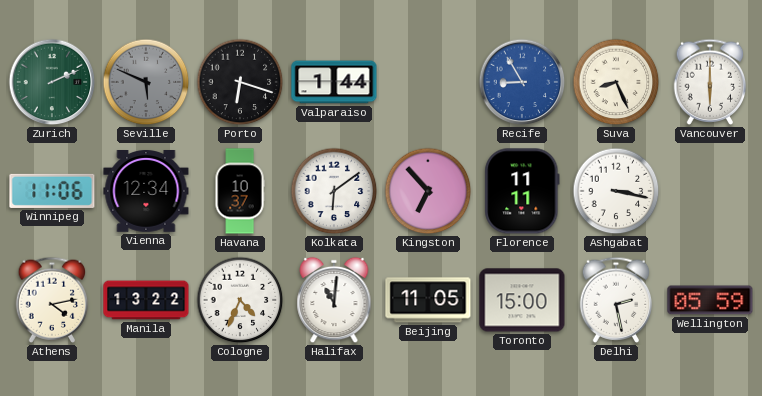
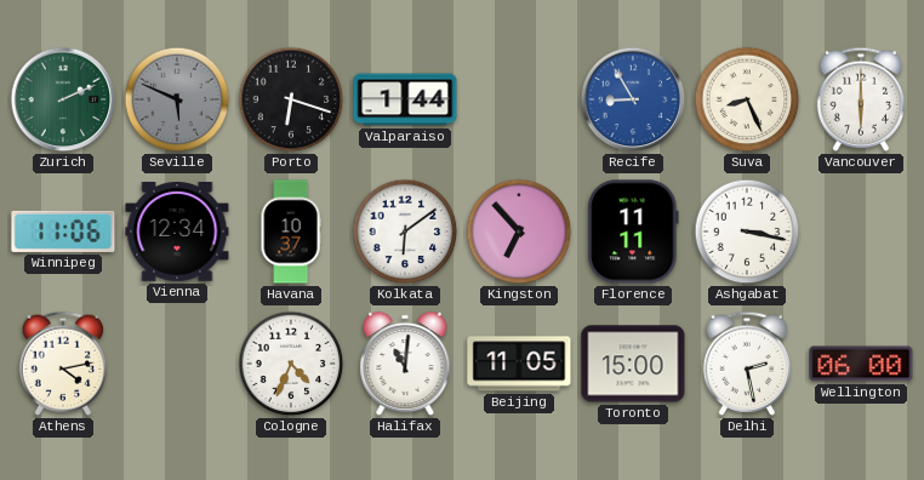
Manila: 13:22 -> none
Wellington: 05:59 -> 06:00
